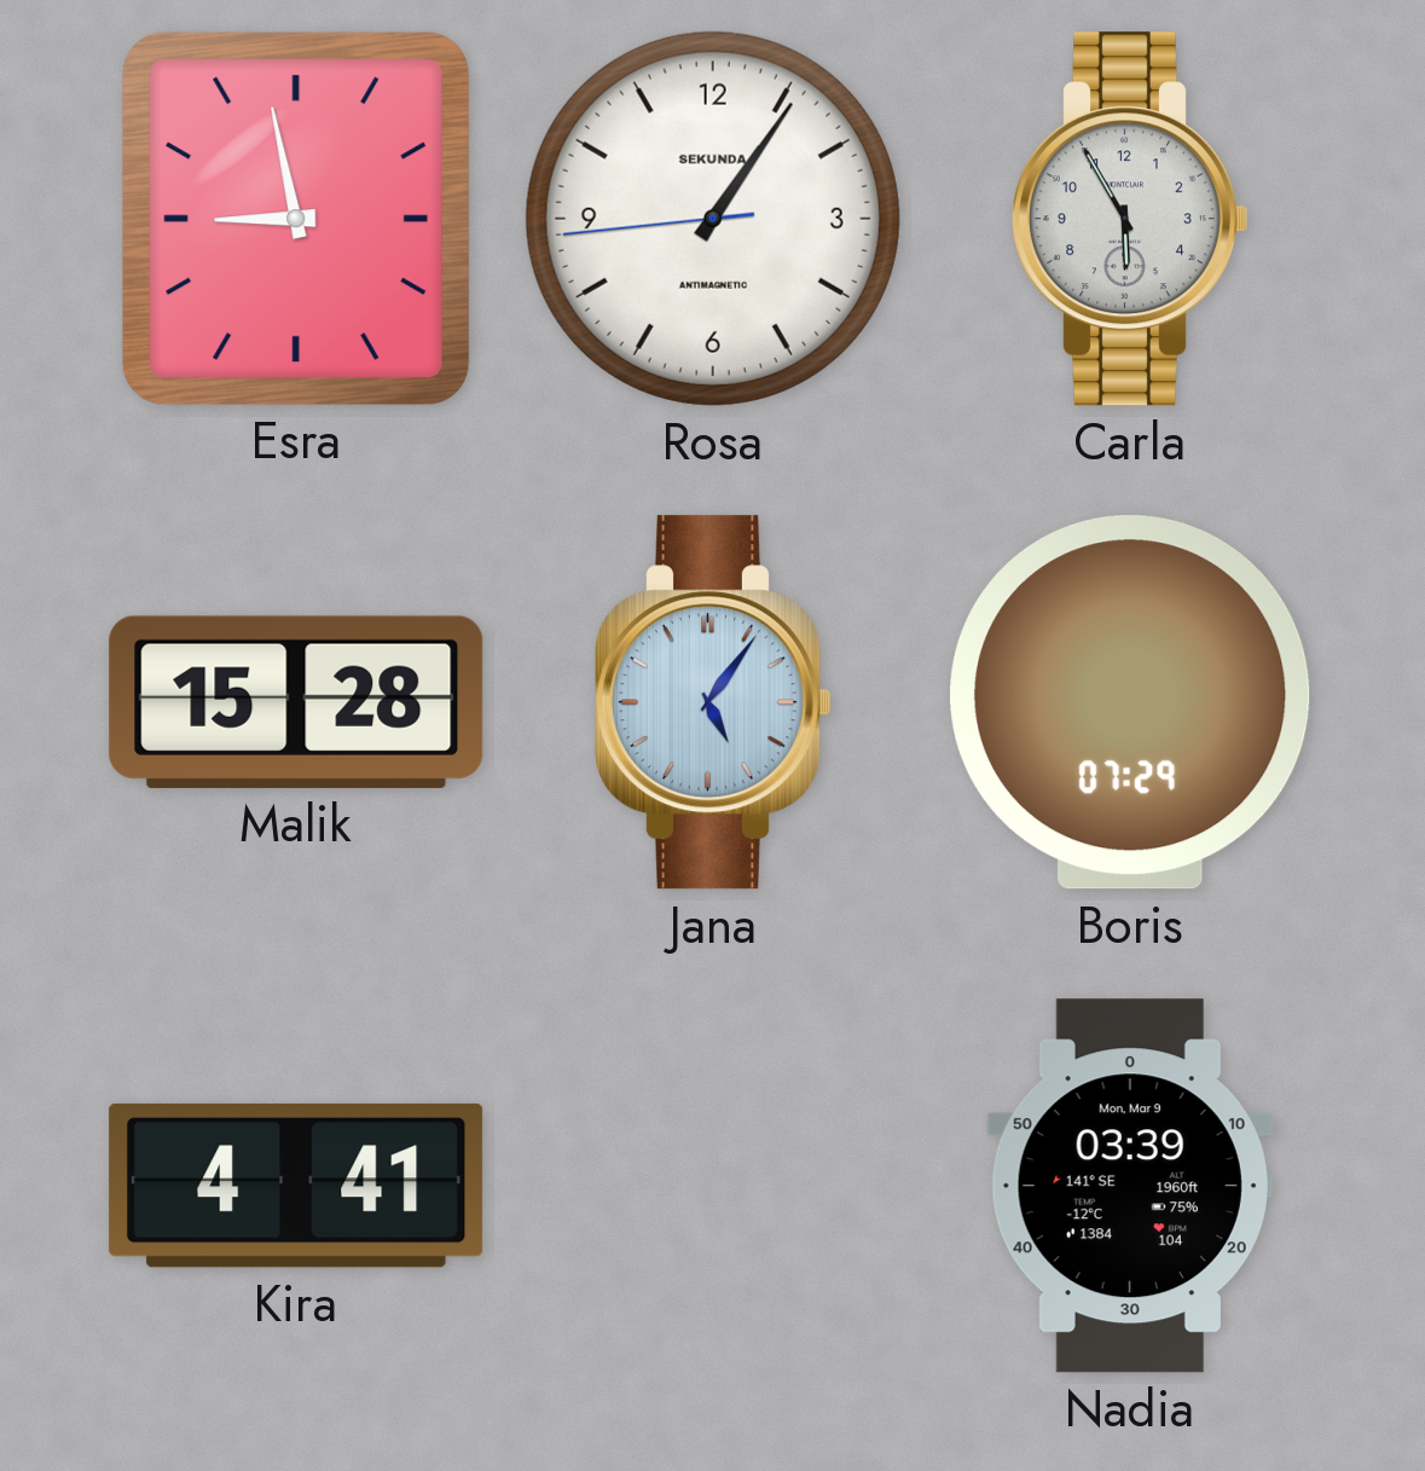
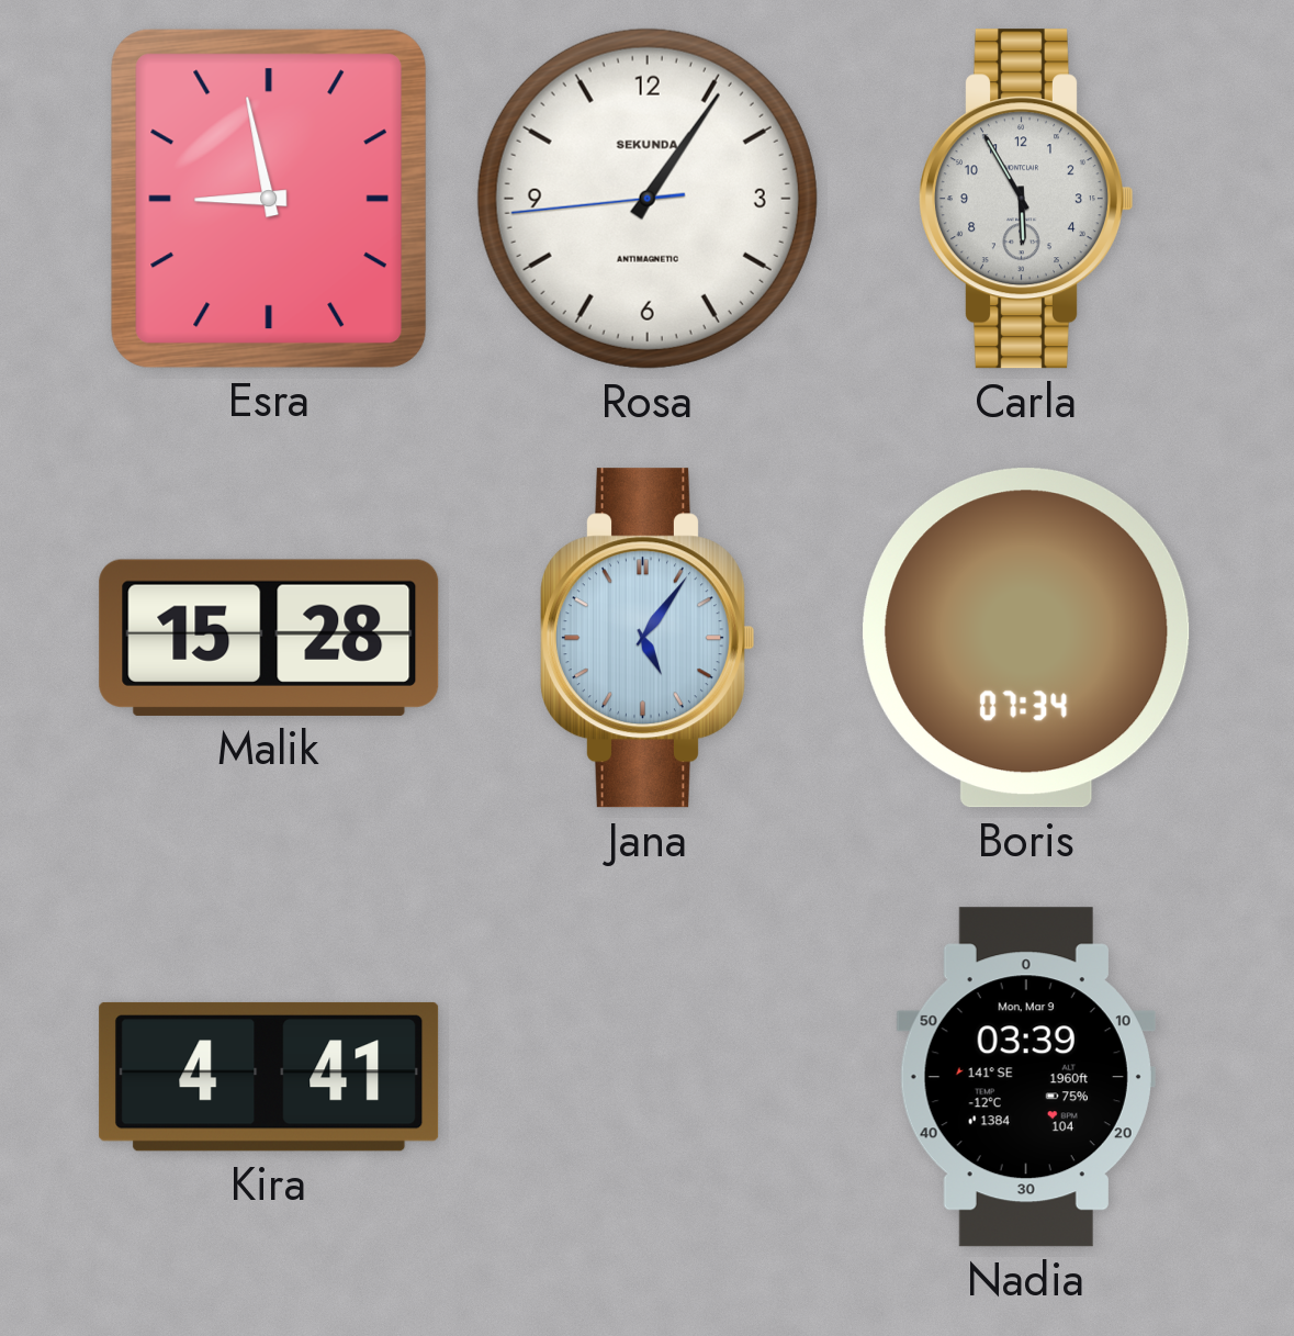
Boris: 07:29 -> 07:34
